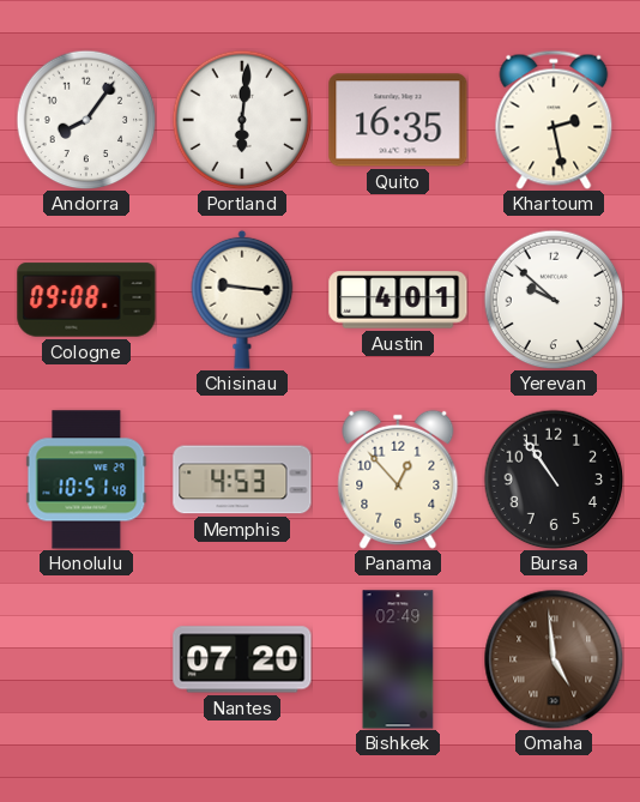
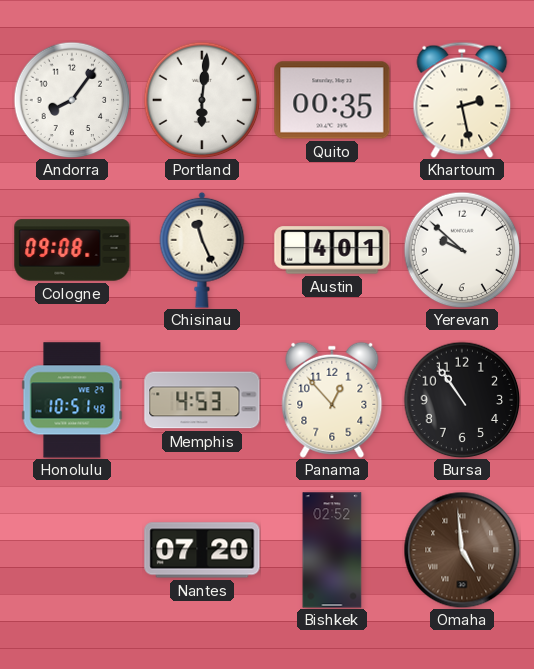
Quito: 16:35 -> 00:35
Chisinau: 9:16 -> 11:26
Bishkek: 02:49 -> 02:52
